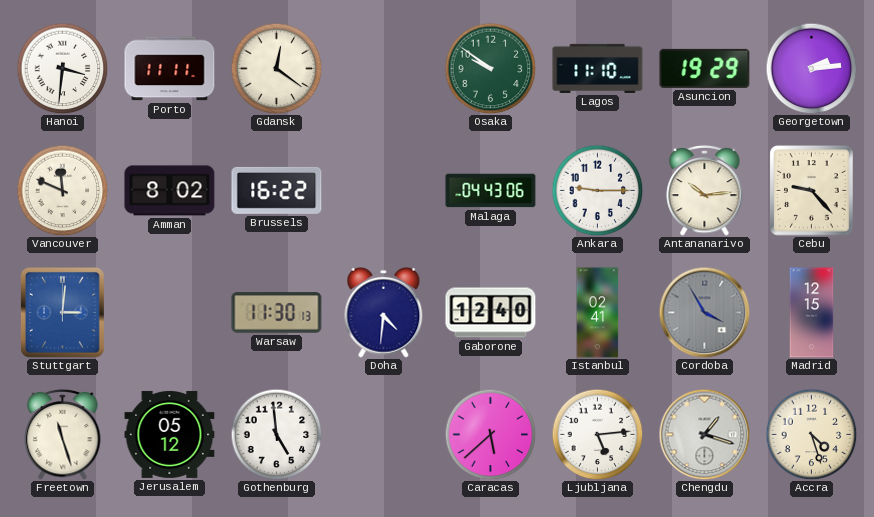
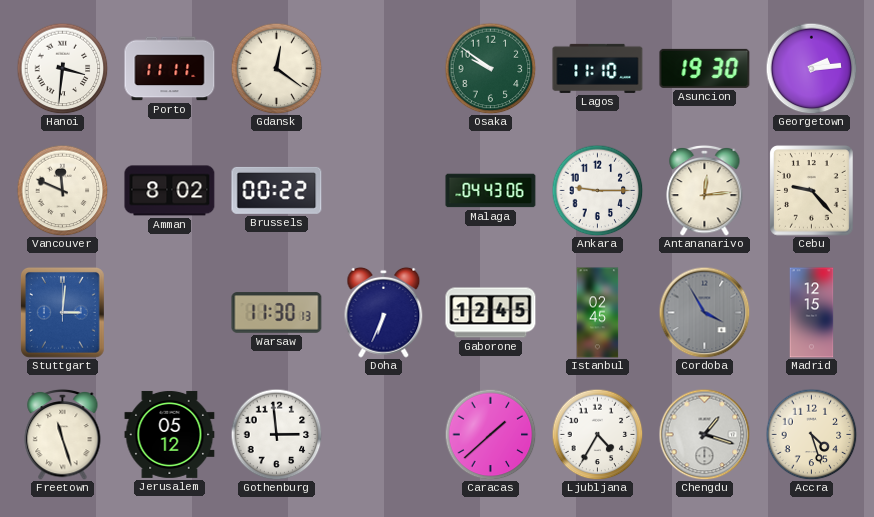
Asuncion: 19:29 -> 19:30
Brussels: 16:22 -> 00:22
Antananarivo: 10:14 -> 12:14
Doha: 4:31 -> 6:34
Gaborone: 12:40 -> 12:45
Istanbul: 02:41 -> 02:45
Gothenburg: 4:59 -> 2:59
Caracas: 5:38 -> 1:38
Ljubljana: 5:14 -> 4:35
